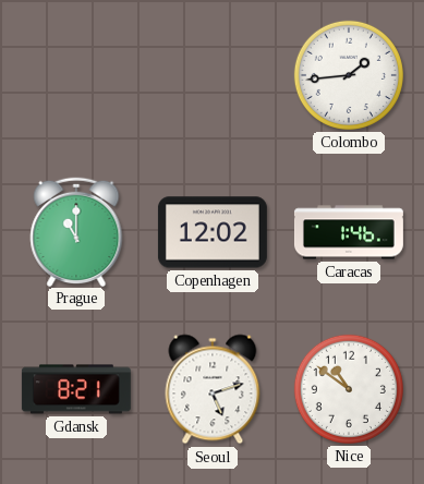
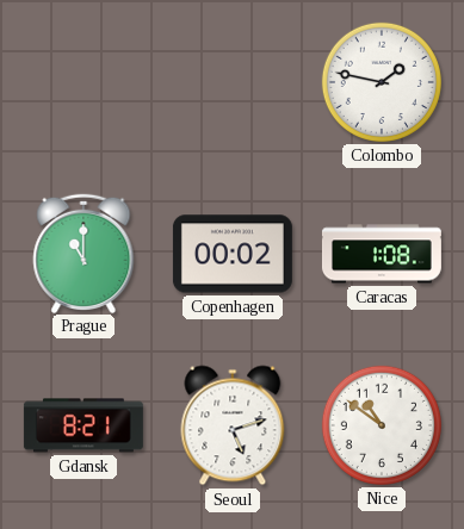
Colombo: 1:44 -> 1:47
Copenhagen: 12:02 -> 00:02
Caracas: 1:46 -> 1:08
